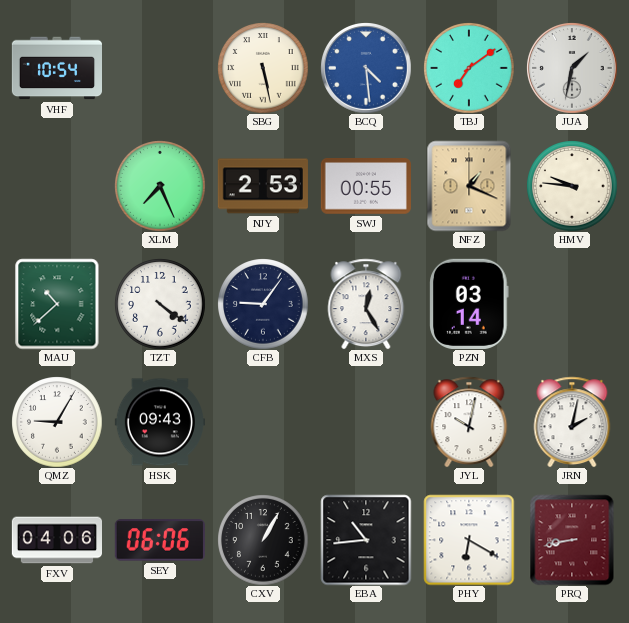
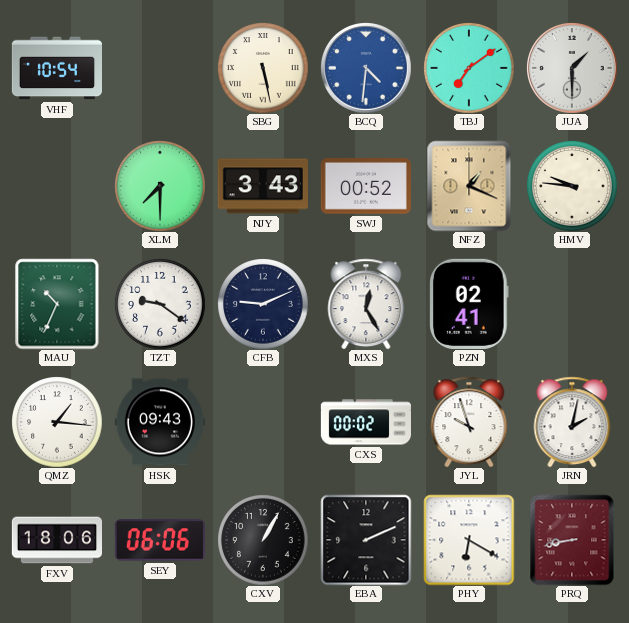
BCQ: 4:29 -> 4:31
JUA: 1:32 -> 1:30
XLM: 7:26 -> 7:30
NJY: 2:53 -> 3:43
SWJ: 00:55 -> 00:52
MAU: 10:38 -> 10:34
TZT: 4:21 -> 9:21
CFB: 9:06 -> 9:11
PZN: 03:14 -> 02:41
QMZ: 9:05 -> 1:16
CXS: none -> 00:02
JYL: 10:02 -> 9:57
FXV: 04:06 -> 18:06
EBA: 10:44 -> 2:11
